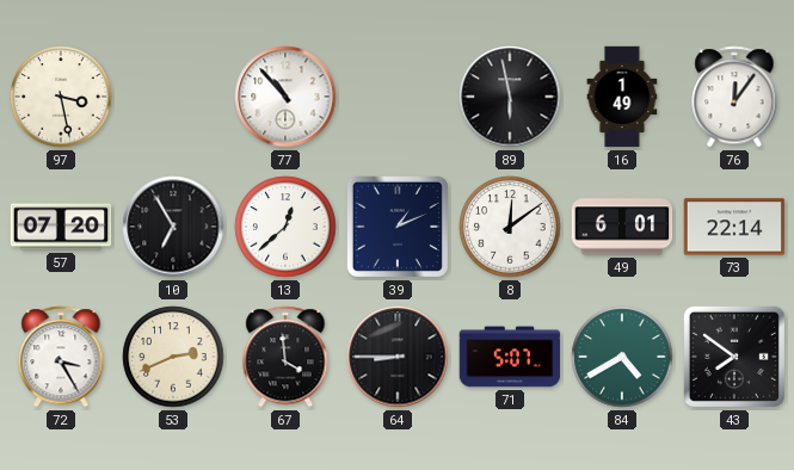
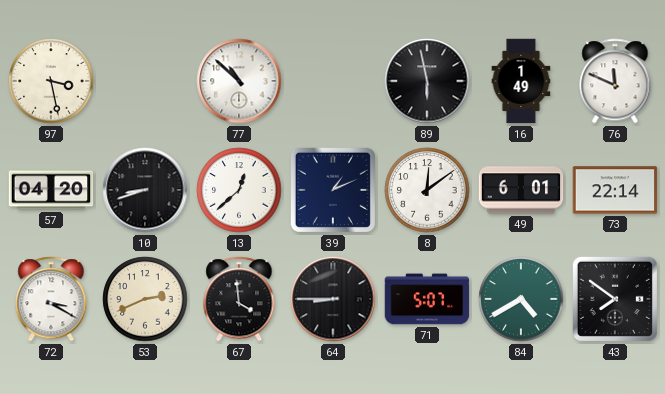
77: 10:53 -> 10:52
76: 12:06 -> 11:49
57: 07:20 -> 04:20
10: 6:55 -> 8:42
72: 3:25 -> 3:20
